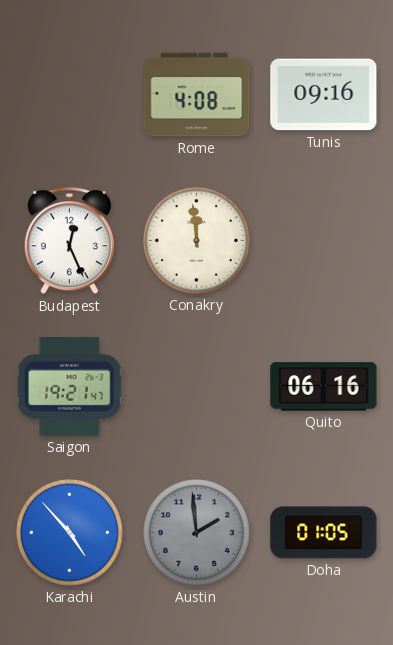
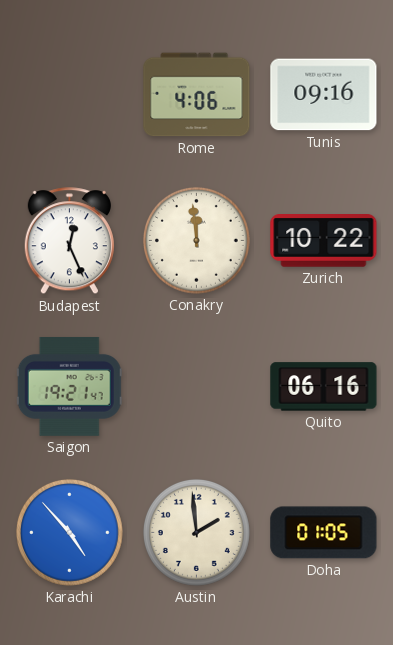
Rome: 4:08 -> 4:06
Zurich: none -> 10:22
Austin dial: grey -> cream
